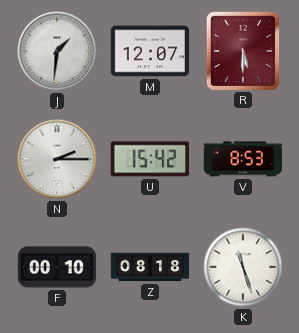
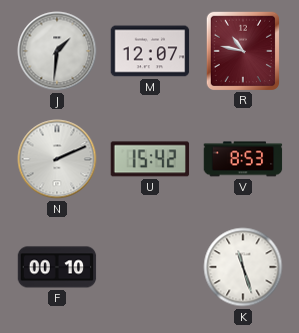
R: 5:30 -> 10:47
N: 2:15 -> 2:11
Z: 08:18 -> none
